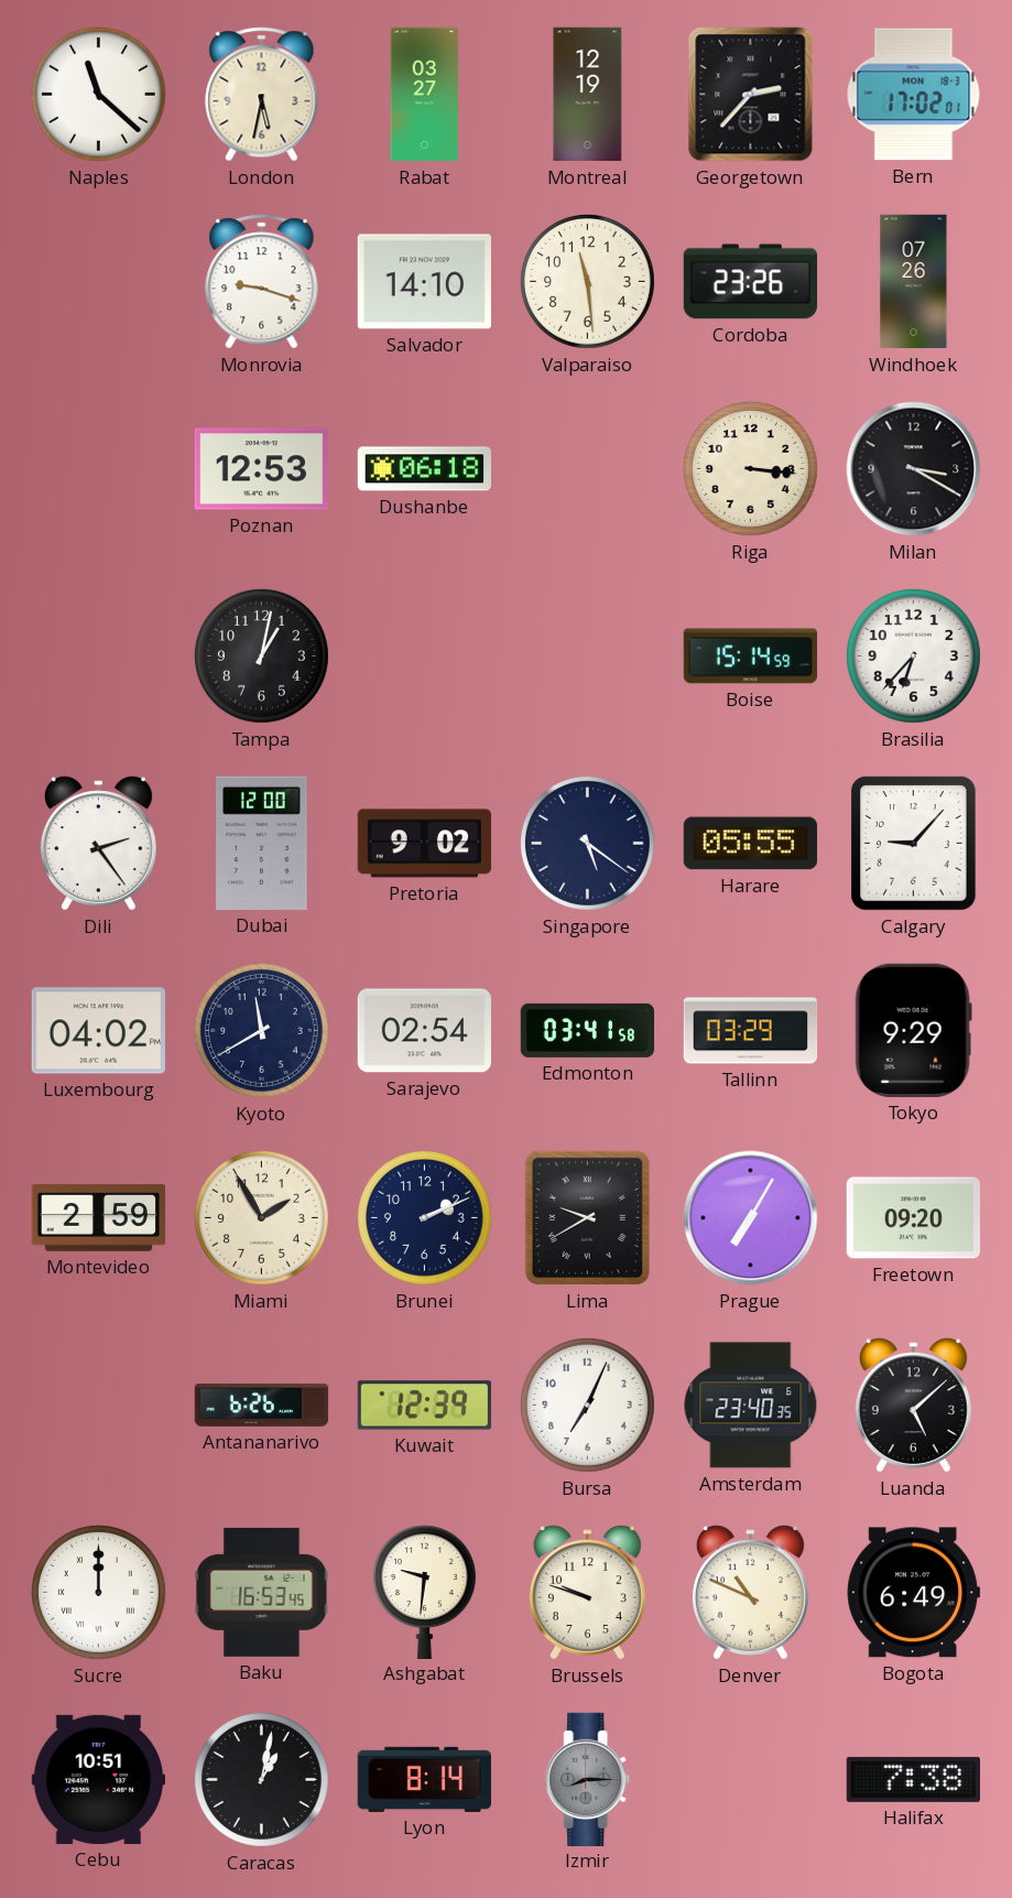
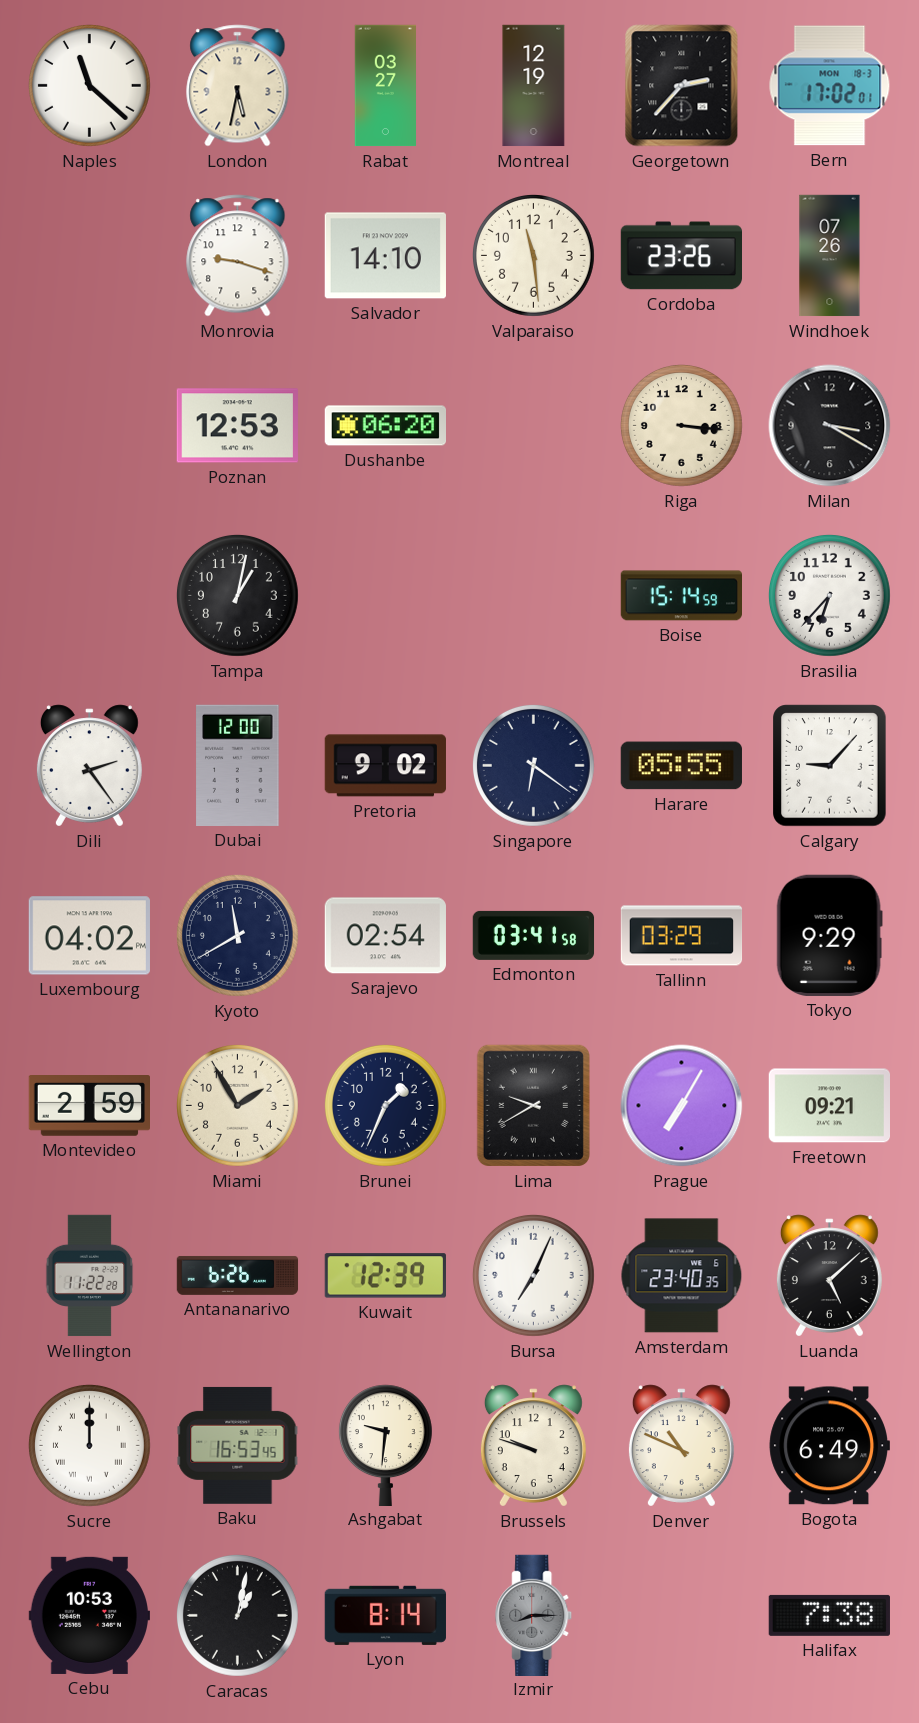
Dushanbe: 06:18 -> 06:20
Singapore: 5:21 -> 6:21
Brunei: 2:11 -> 1:34
Freetown: 09:20 -> 09:21
Wellington: none -> 11:22
Cebu: 10:51 -> 10:53
